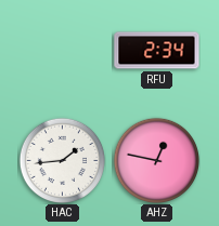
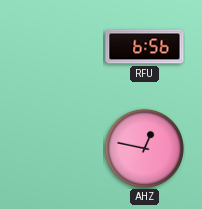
RFU: 2:34 -> 6:56
HAC: 1:44 -> none
